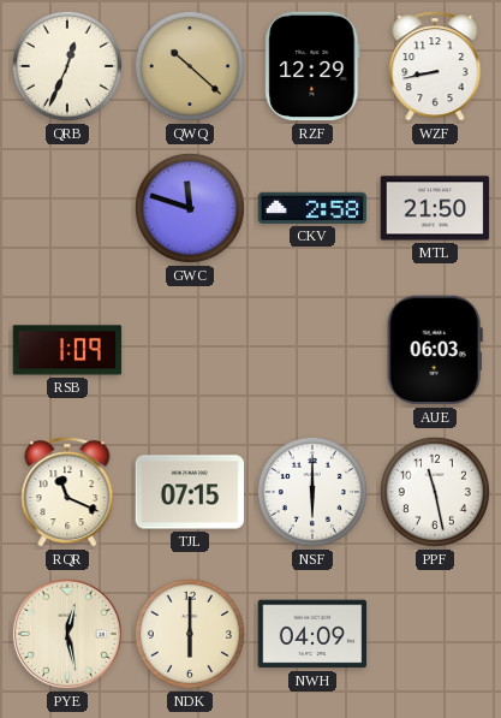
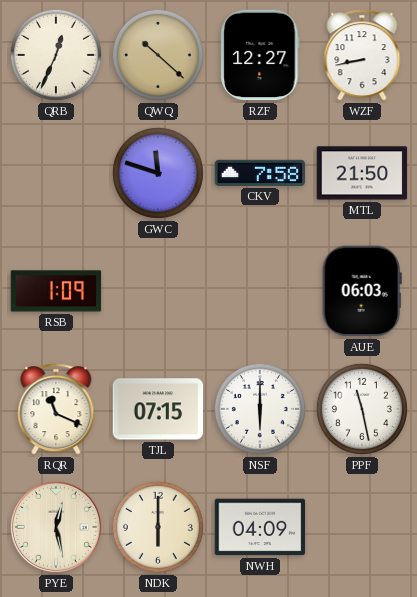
RZF: 12:29 -> 12:27
CKV: 2:58 -> 7:58
